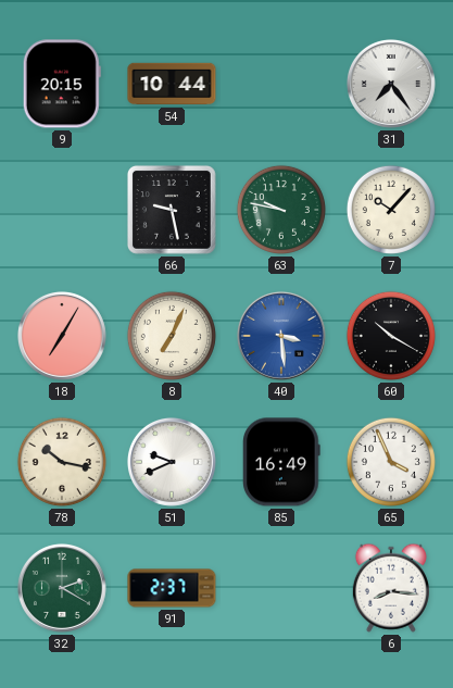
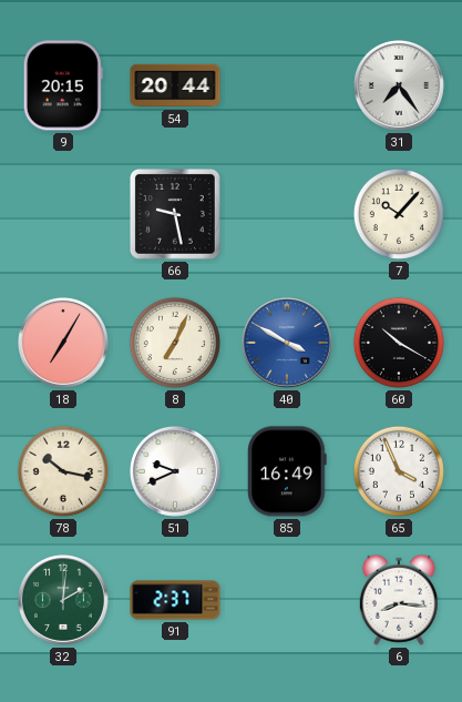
54: 10:44 -> 20:44
63: 9:47 -> none
40: 3:29 -> 3:50
32: 2:20 -> 2:01
